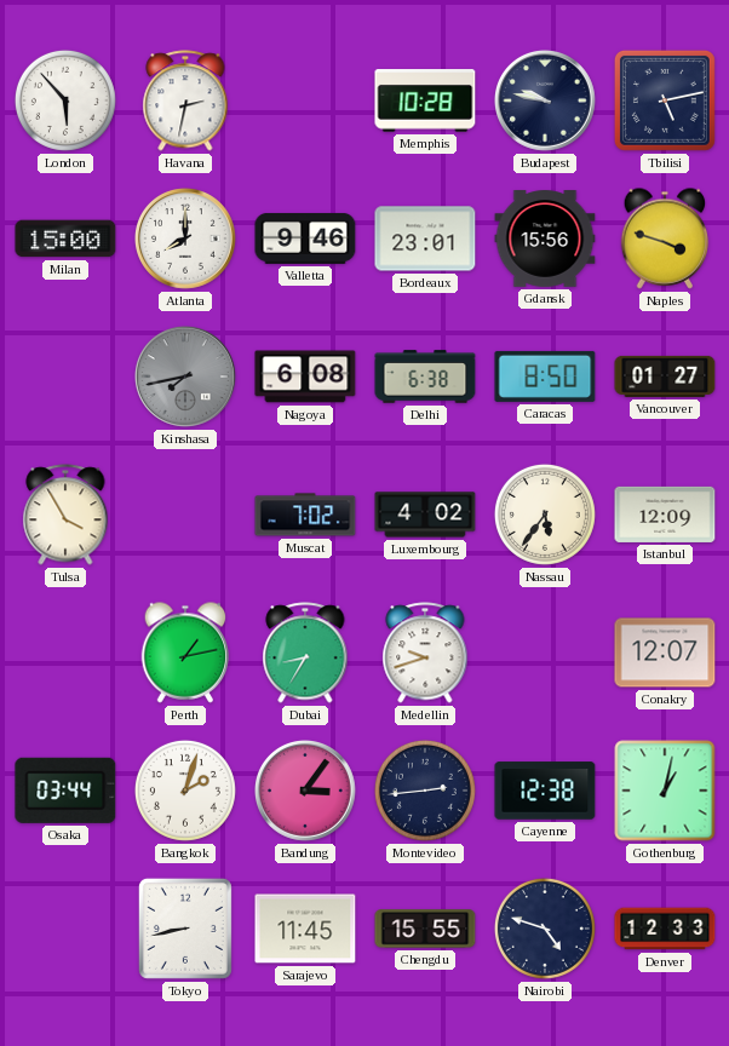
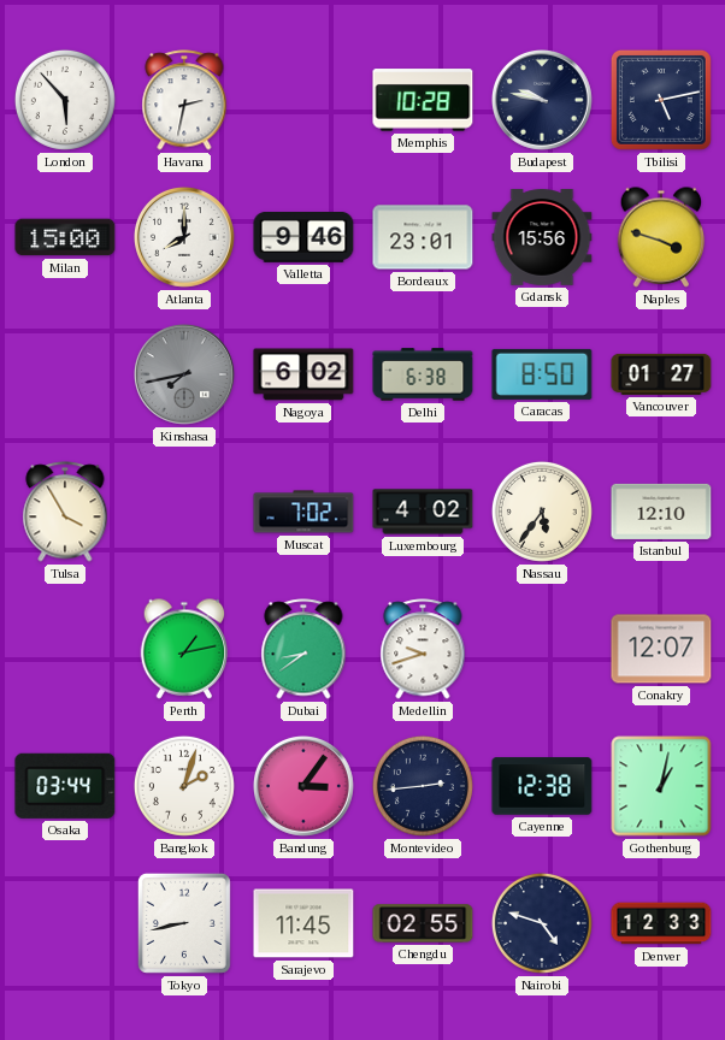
Nagoya: 6:08 -> 6:02
Istanbul: 12:09 -> 12:10
Dubai: 8:35 -> 8:39
Chengdu: 15:55 -> 02:55
